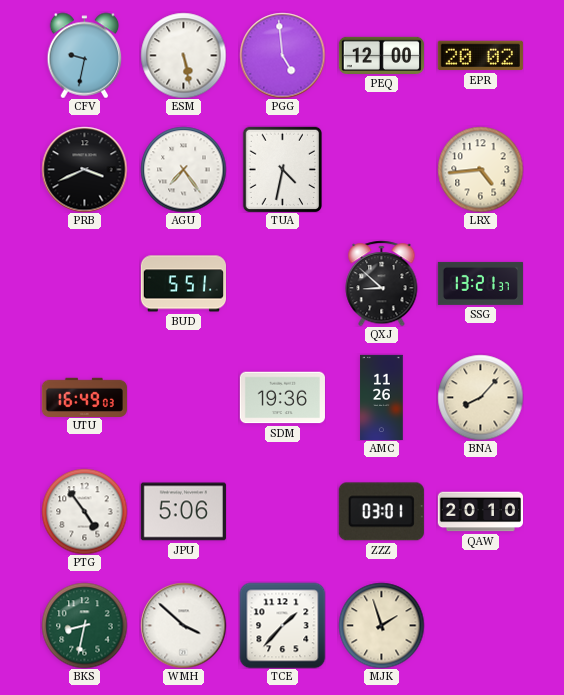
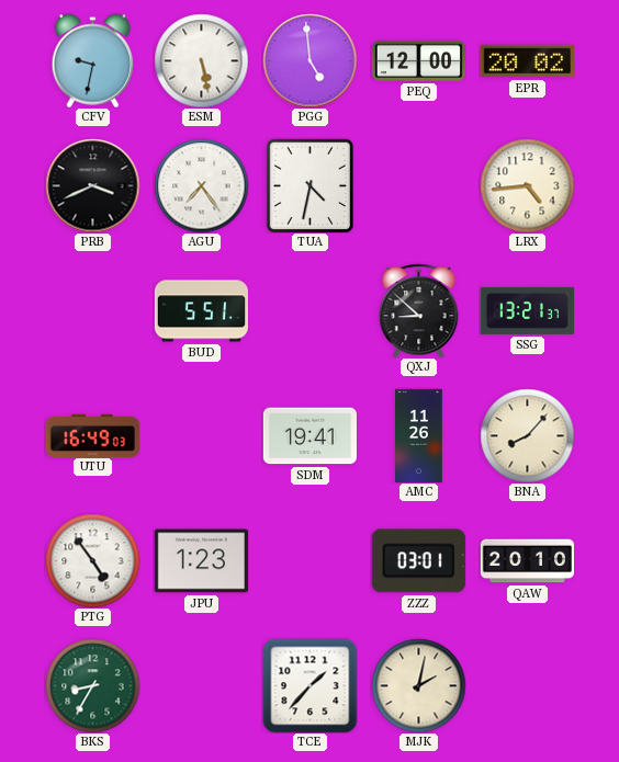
SDM: 19:36 -> 19:41
JPU: 5:06 -> 1:23
BKS: 8:32 -> 8:35
WMH: 3:52 -> none
MJK: 1:57 -> 2:02
